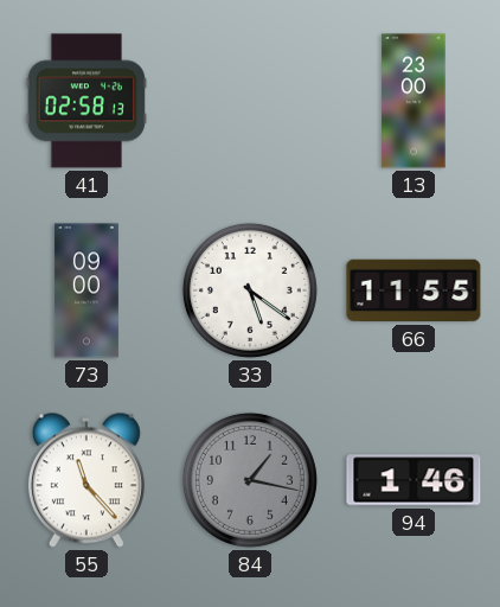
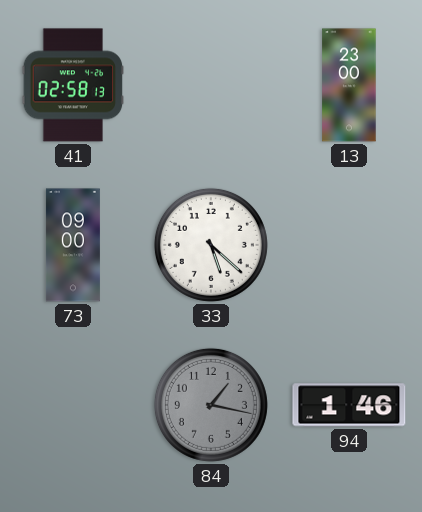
33: 5:21 -> 5:22
66: 11:55 -> none
55: 11:23 -> none
